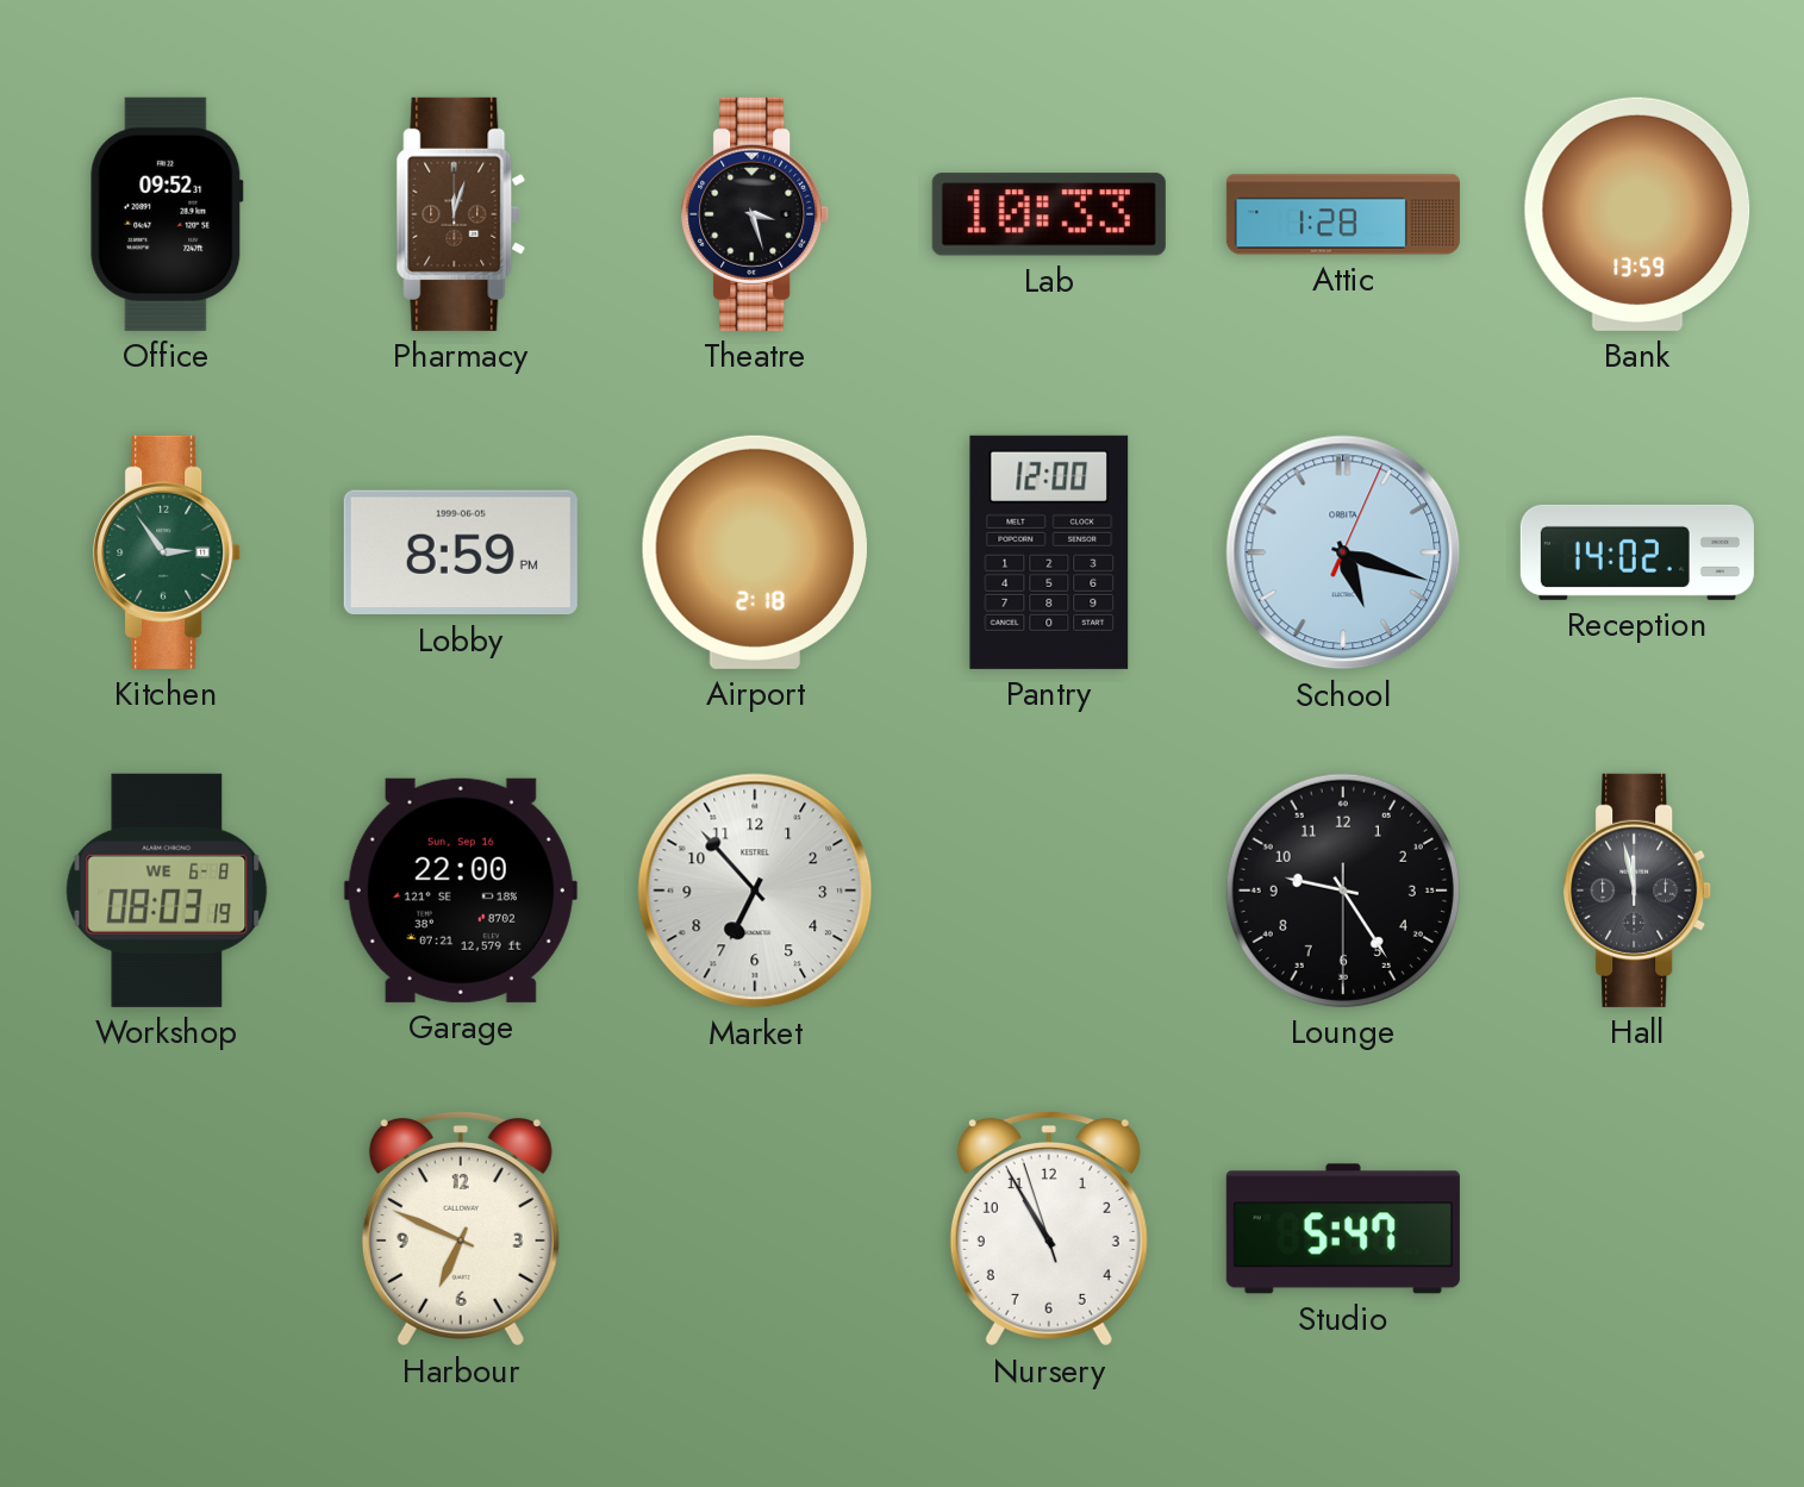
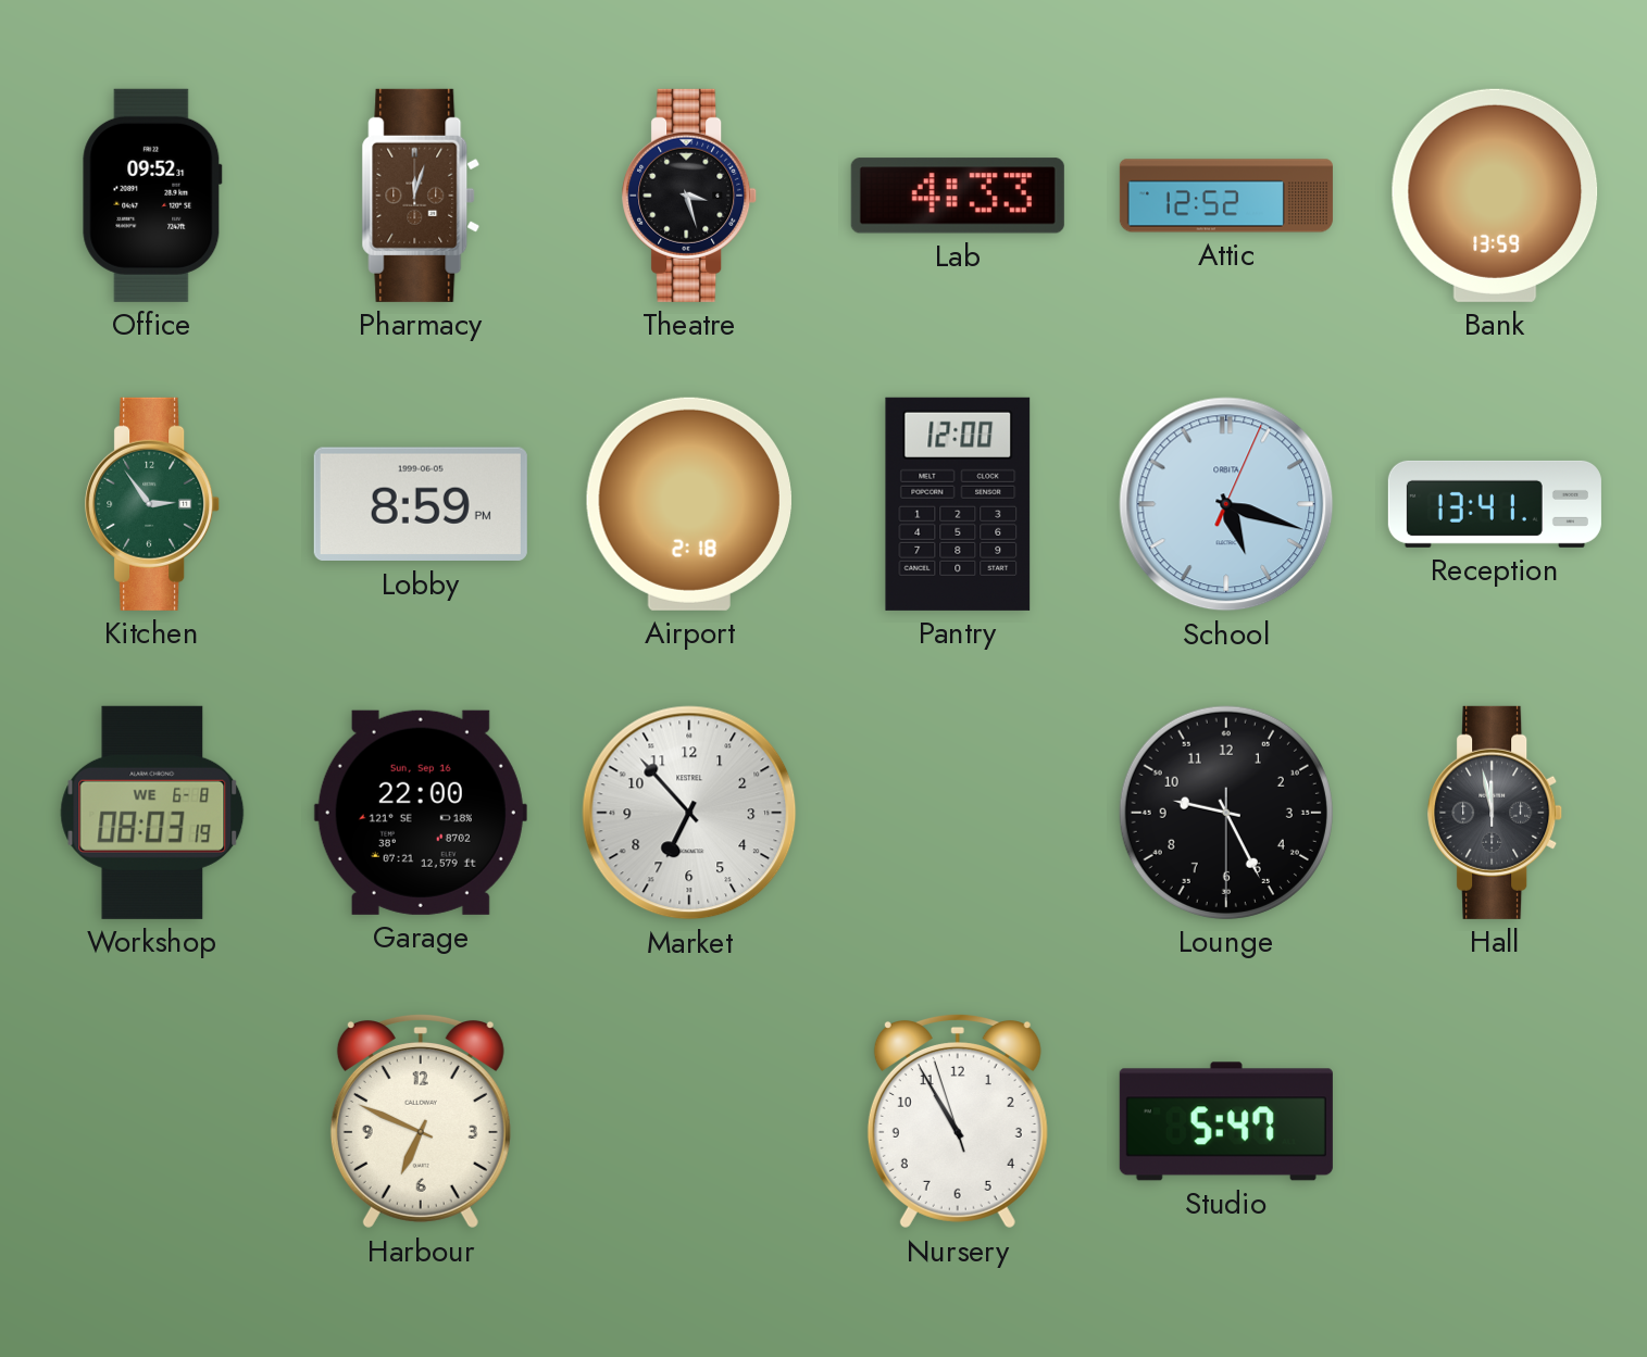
Lab: 10:33 -> 4:33
Attic: 1:28 -> 12:52
Reception: 14:02 -> 13:41
Lounge: 9:24 -> 9:25
